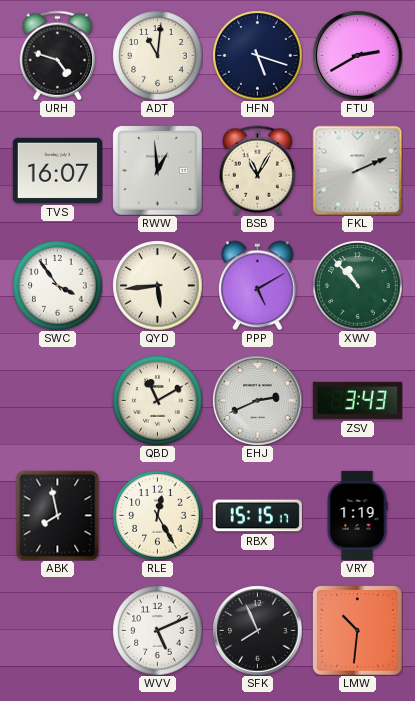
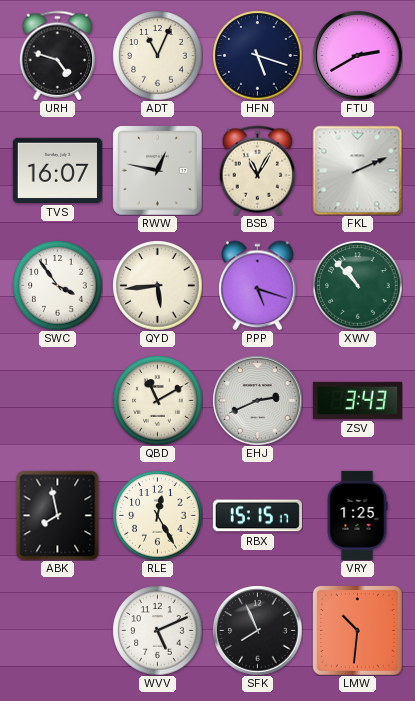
ADT: 11:01 -> 11:04
RWW: 12:59 -> 12:47
PPP: 5:10 -> 5:18
VRY: 1:19 -> 1:25
